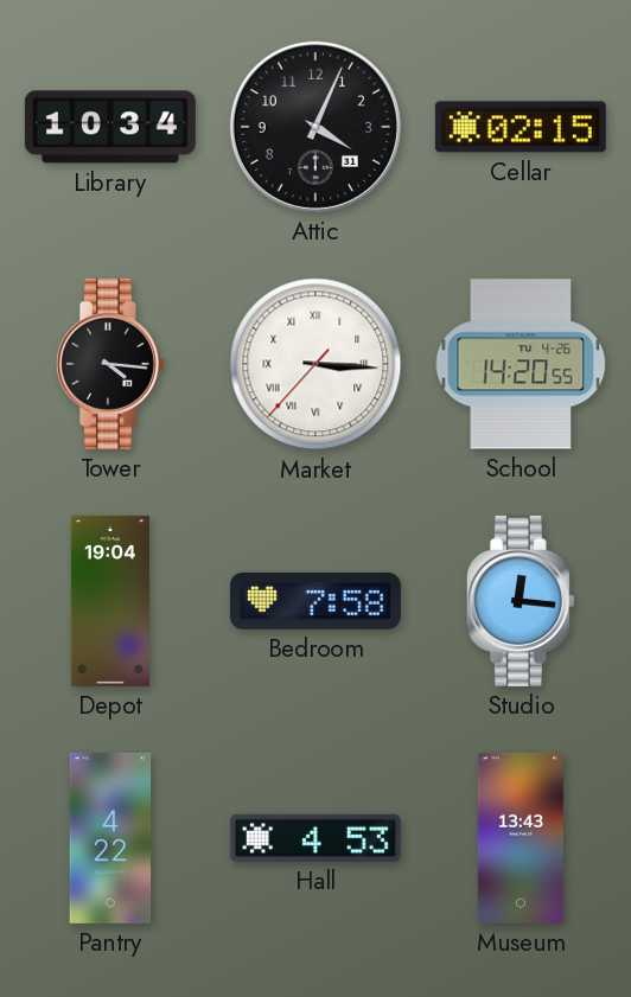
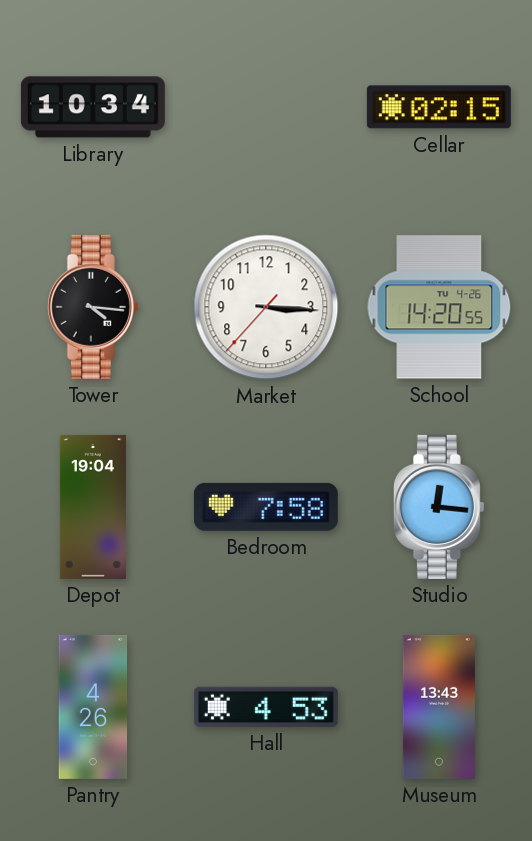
Attic: 4:04 -> none
Market numerals: Roman -> Arabic
Pantry: 4:22 -> 4:26
